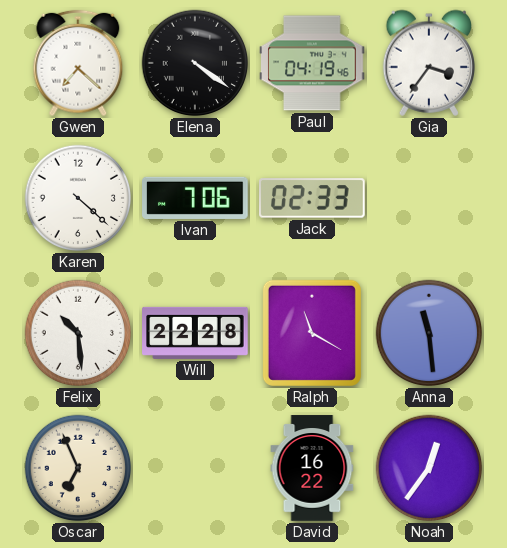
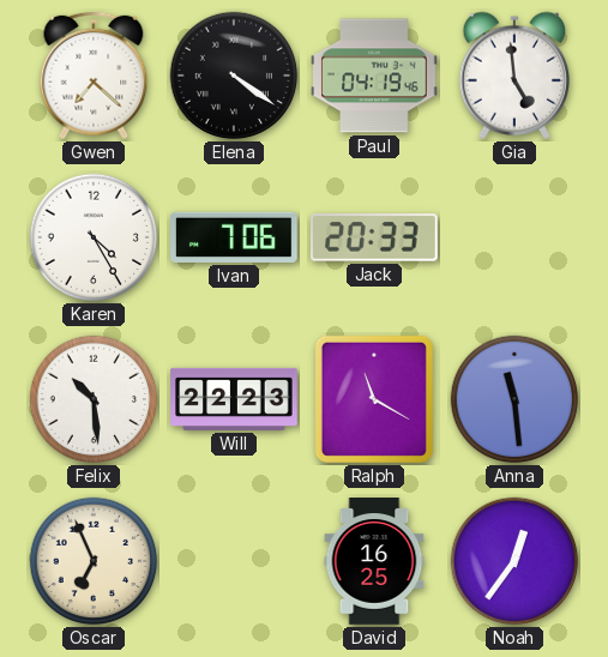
Gia: 3:36 -> 4:59
Karen: 4:22 -> 4:25
Jack: 02:33 -> 20:33
Will: 22:28 -> 22:23
David: 16:22 -> 16:25
